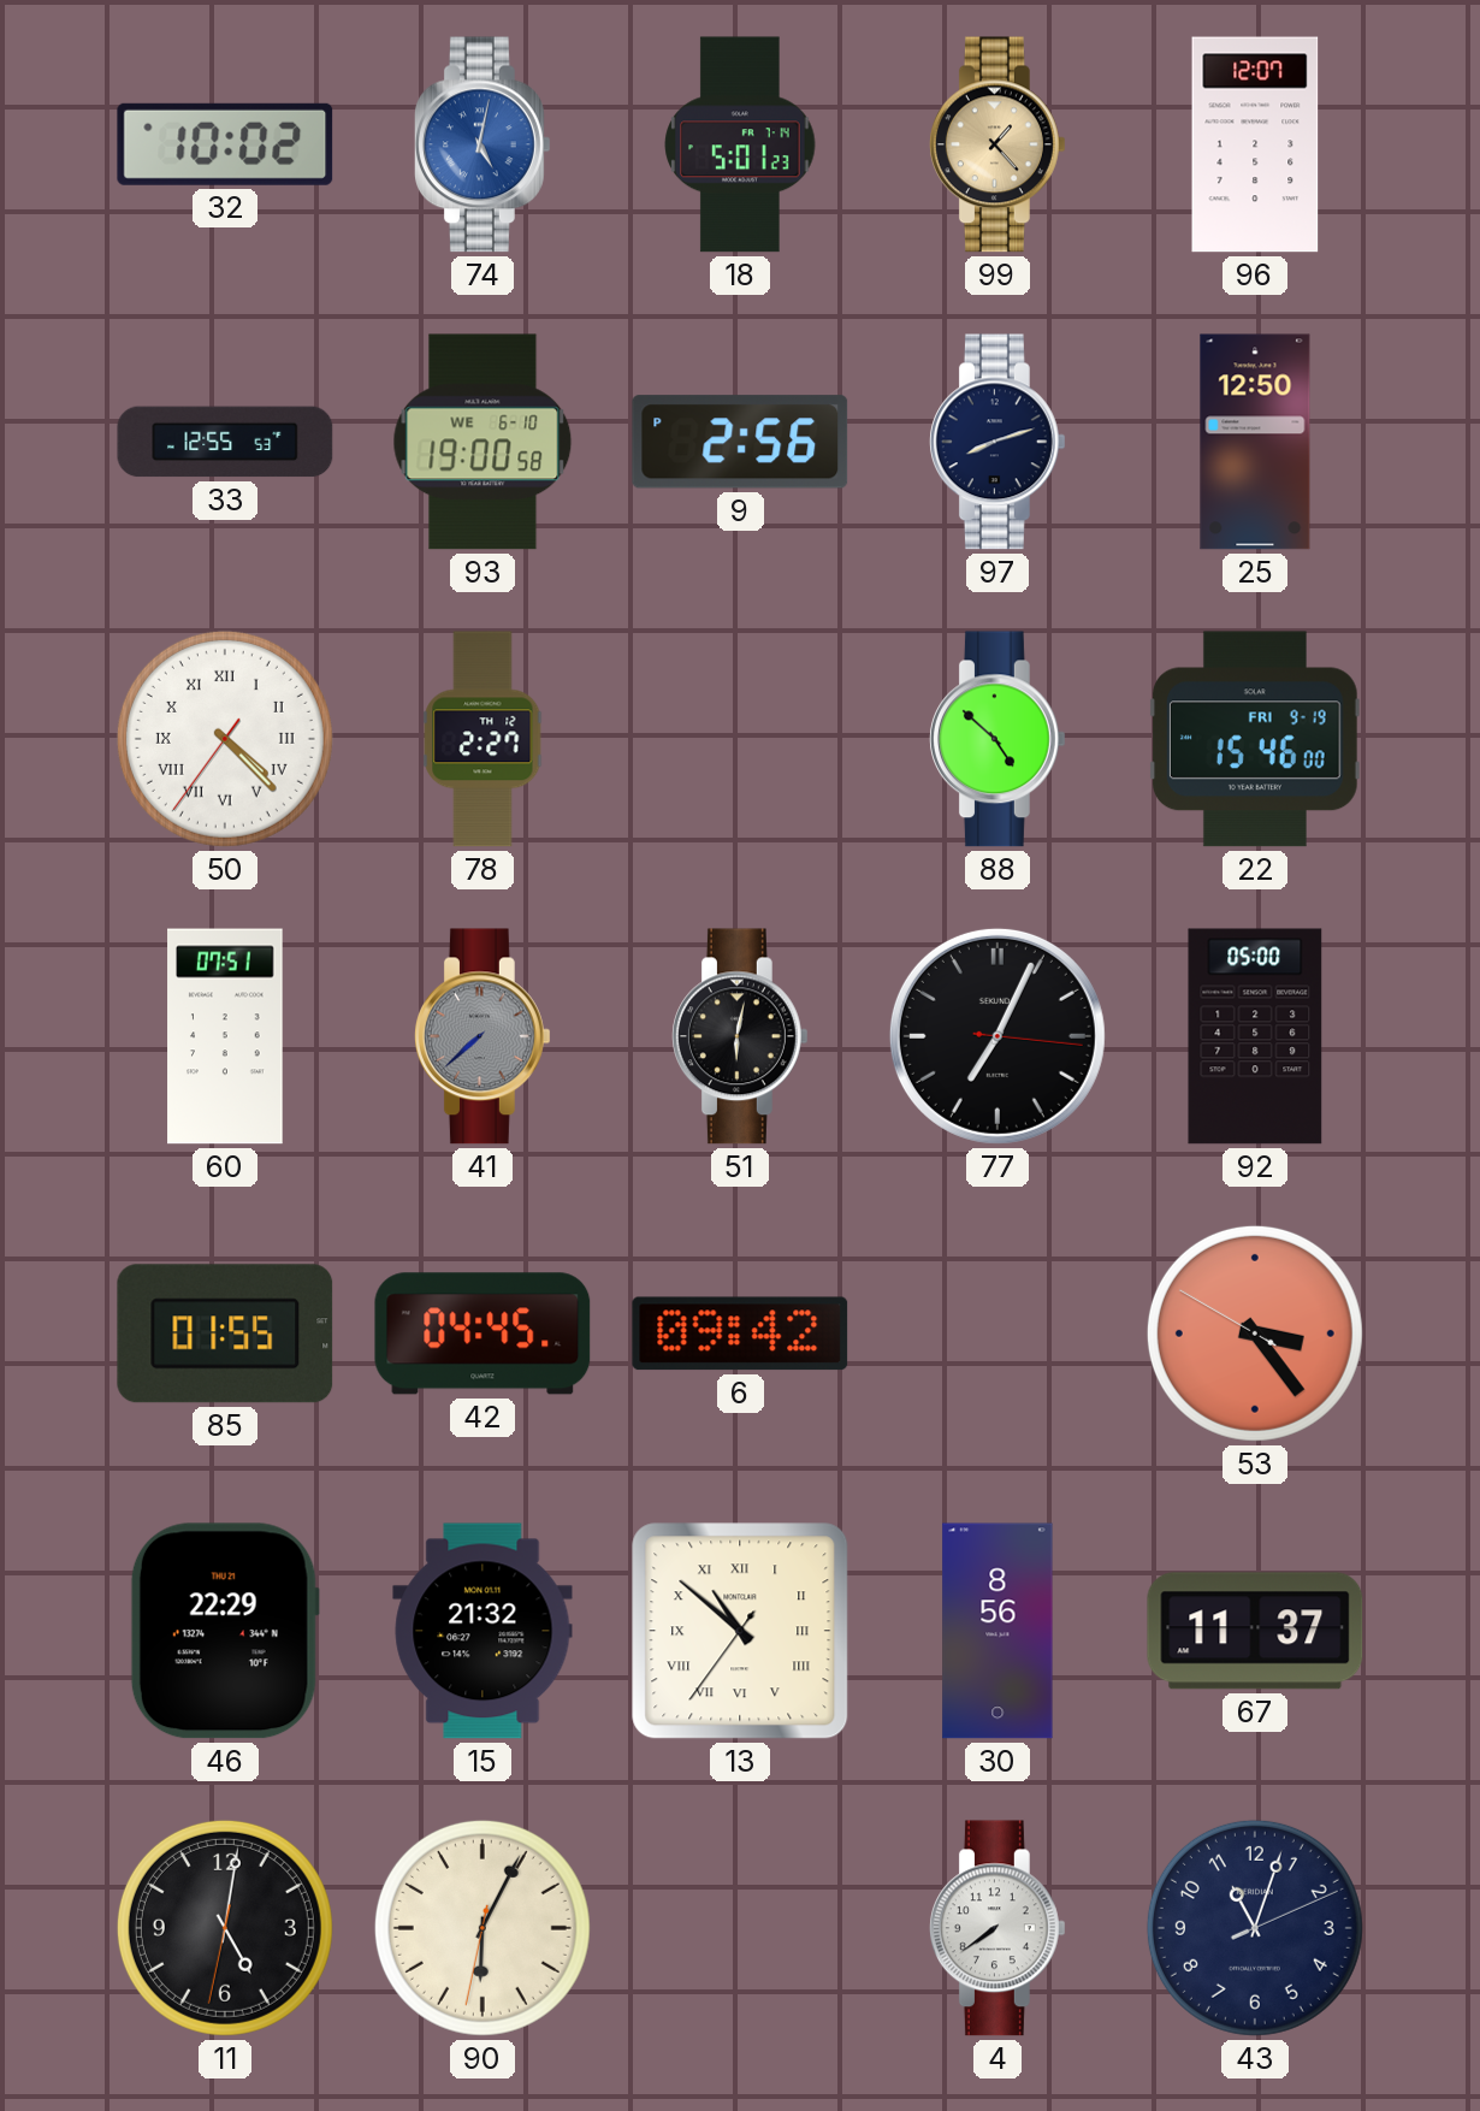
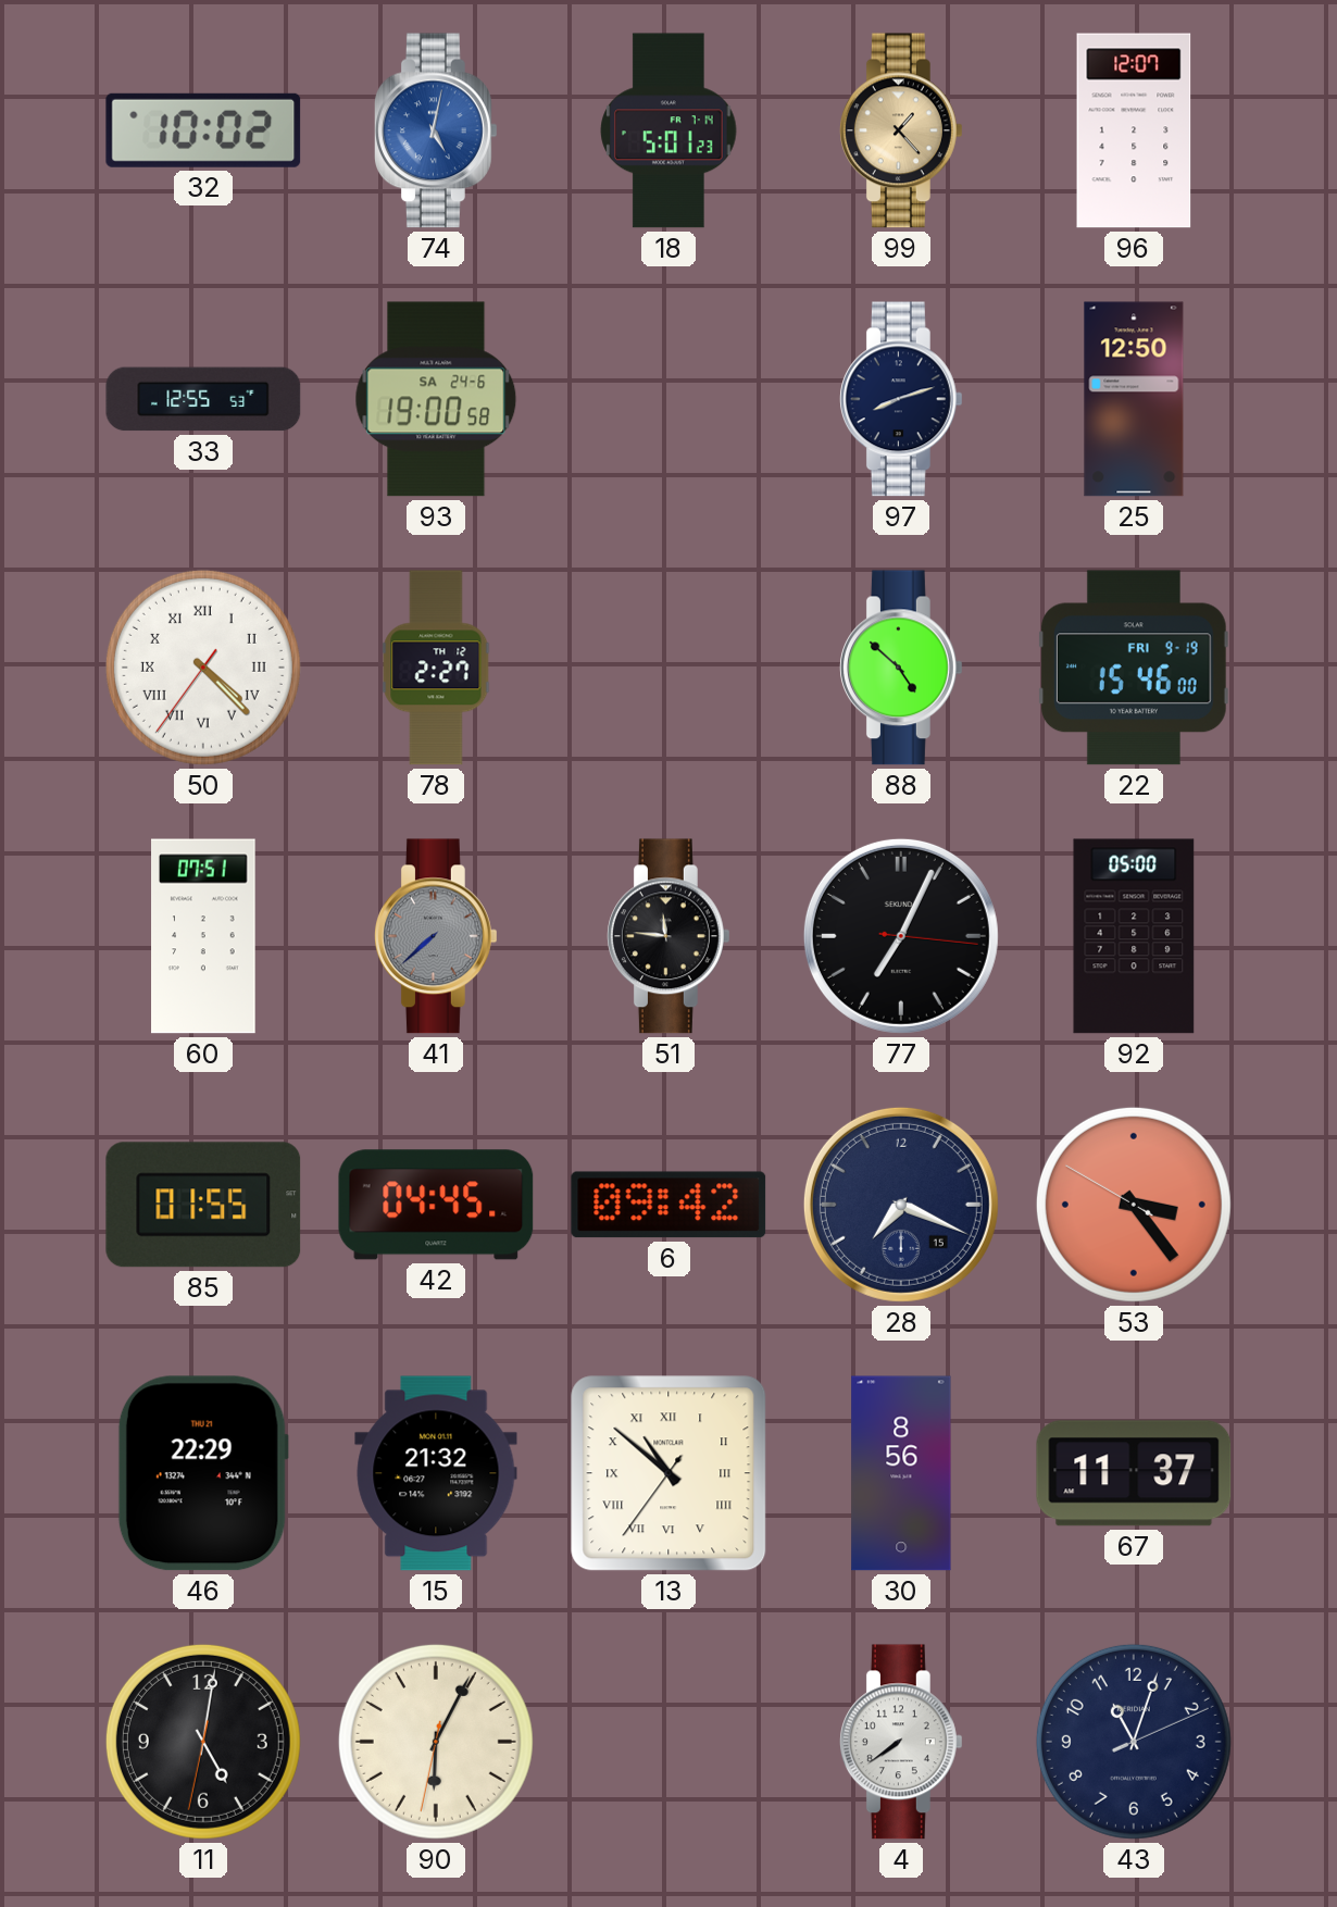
93 date: WE 6-10 -> SA 24-6
9: 2:56 -> none
51: 6:02 -> 11:46
28: none -> 7:19
